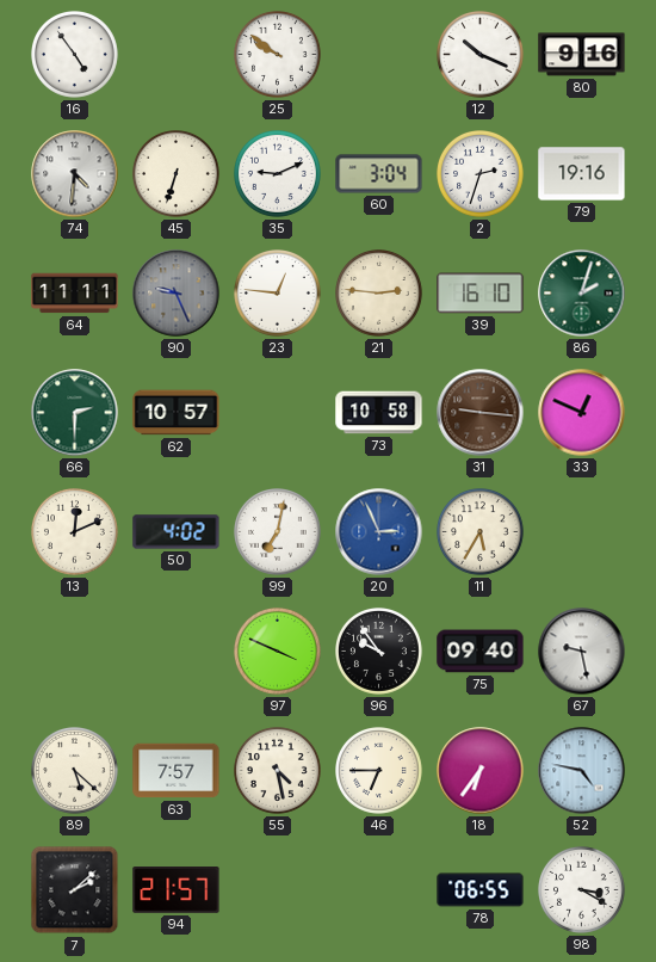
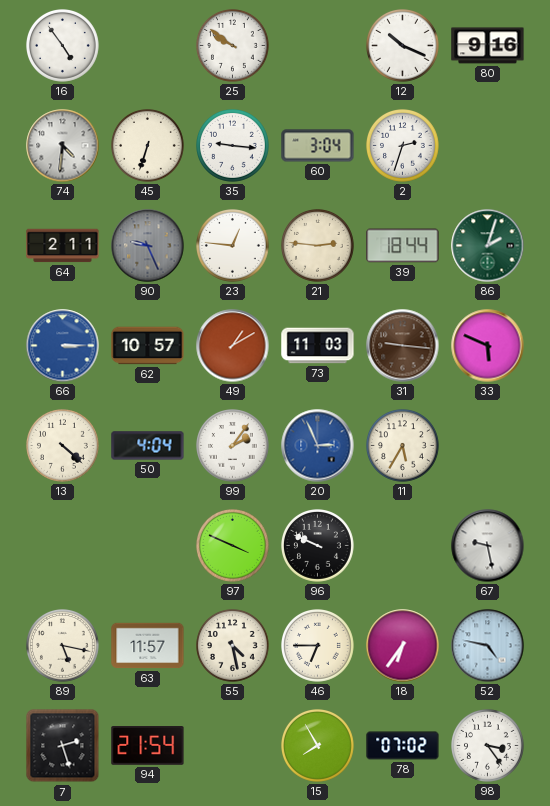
35: 9:11 -> 9:16
79: 19:16 -> none
64: 11:11 -> 2:11
39: 16:10 -> 18:44
66: 2:30 -> 3:15
66 dial: green -> blue
49: none -> 1:10
73: 10:58 -> 11:03
33: 12:49 -> 5:49
13: 12:11 -> 4:22
50: 4:02 -> 4:04
99: 7:02 -> 2:06
96: 9:54 -> 9:49
75: 09:40 -> none
89: 5:22 -> 5:17
63: 7:57 -> 11:57
7: 2:08 -> 2:27
94: 21:57 -> 21:54
15: none -> 7:55
78: 06:55 -> 07:02
98: 3:20 -> 3:24
